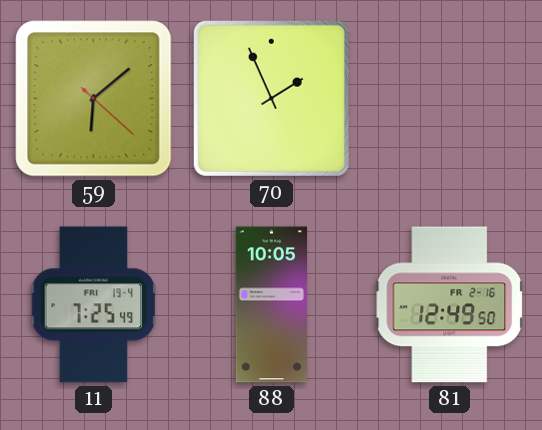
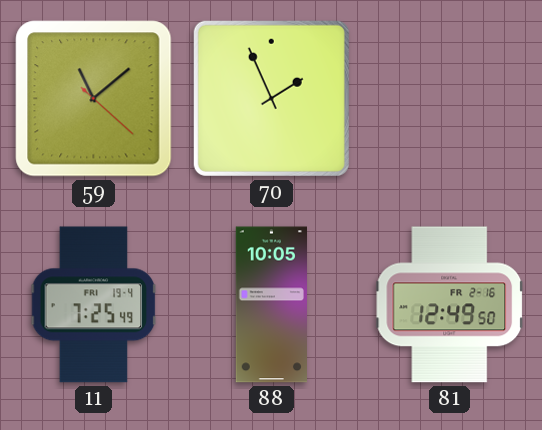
59: 6:08 -> 11:08
